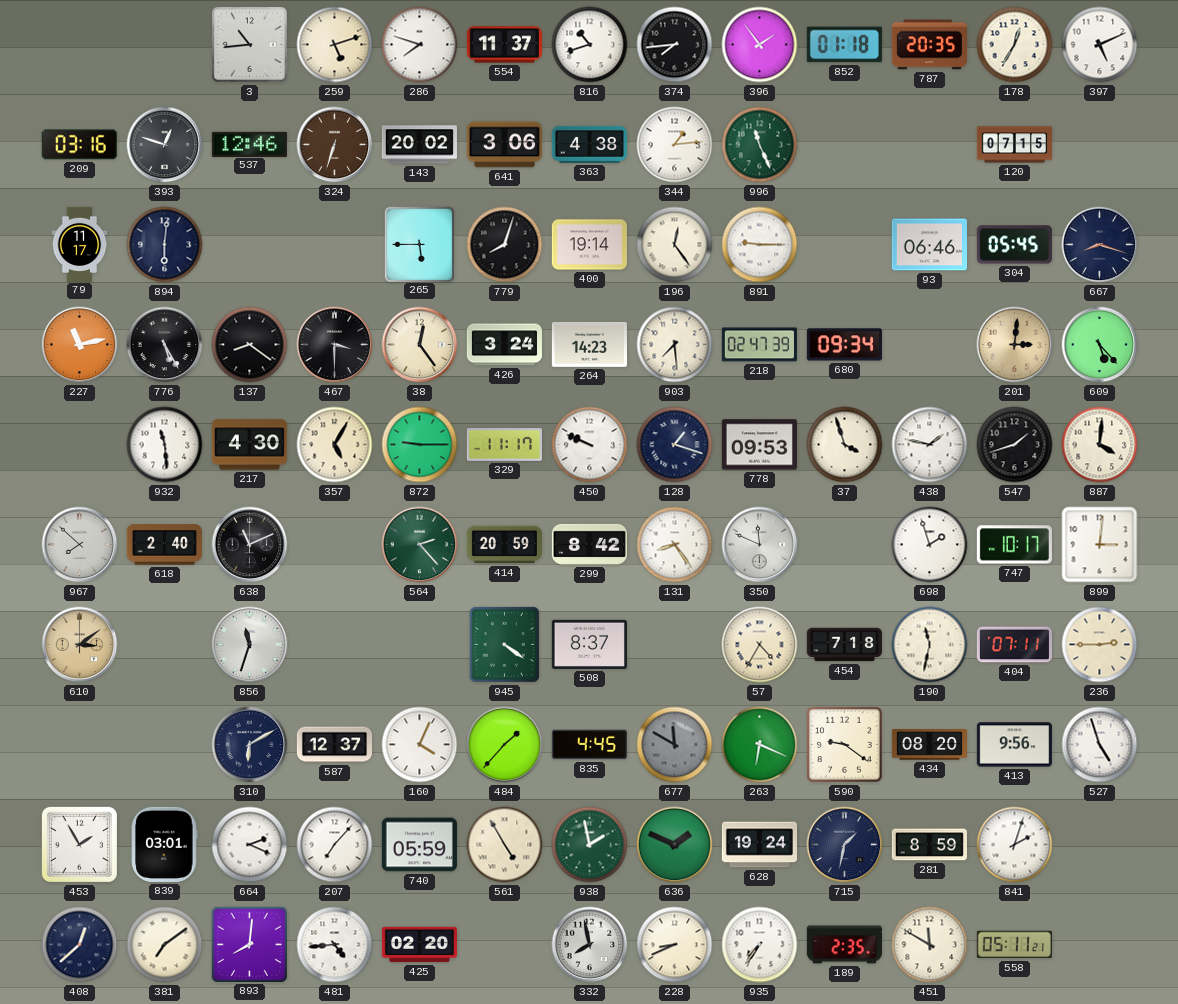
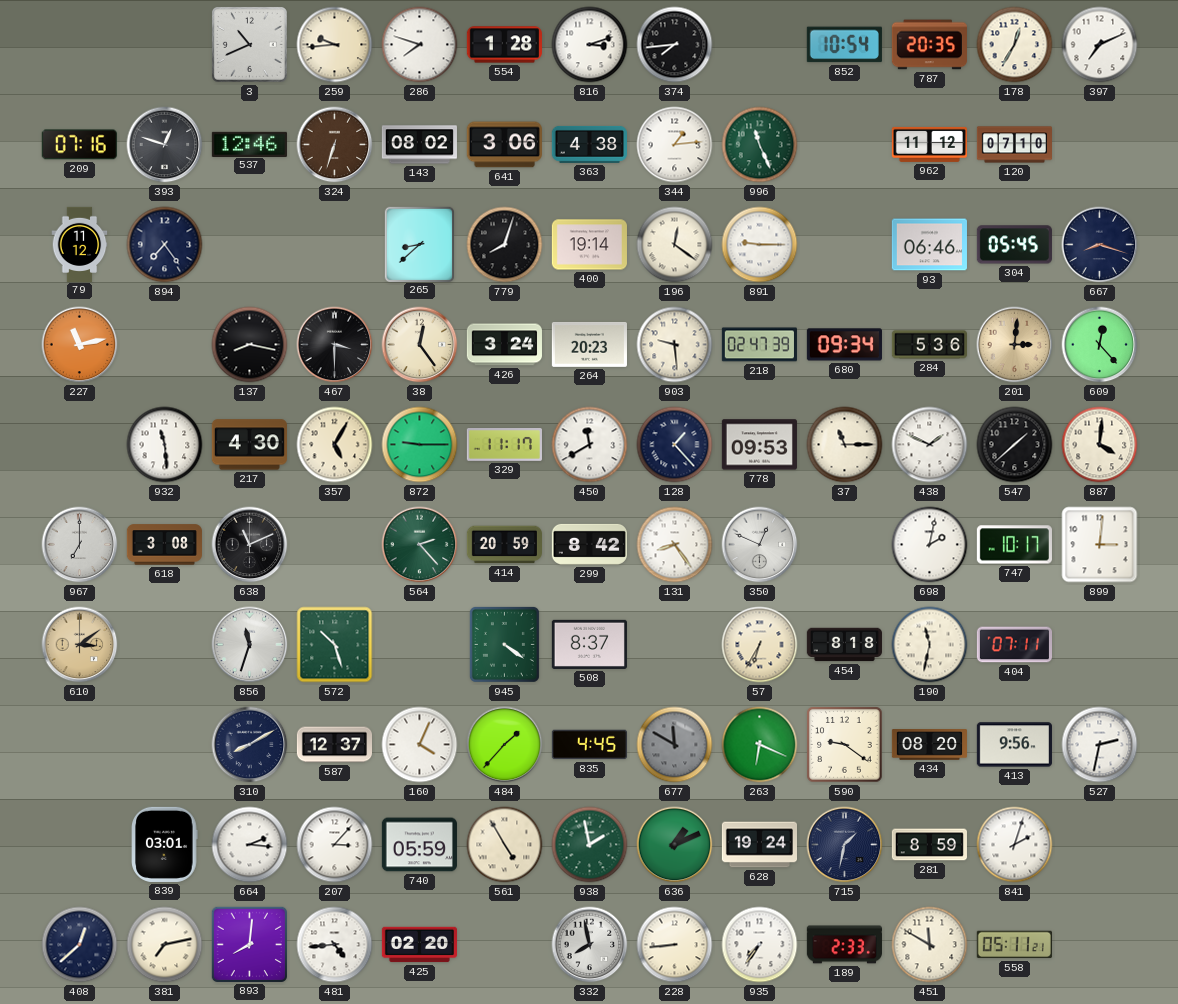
3: 10:44 -> 10:41
259: 5:12 -> 9:44
554: 11:37 -> 1:28
816: 10:42 -> 3:12
396: 1:54 -> none
852: 01:18 -> 10:54
397: 5:11 -> 7:11
209: 03:16 -> 07:16
143: 20:02 -> 08:02
962: none -> 11:12
120: 07:15 -> 07:10
79: 11:17 -> 11:12
894: 6:01 -> 7:24
265: 5:45 -> 8:38
196: 12:24 -> 12:21
776: 5:25 -> none
137: 8:21 -> 8:17
264: 14:23 -> 20:23
903: 7:29 -> 9:29
284: none -> 5:36
609: 5:23 -> 12:23
450: 9:49 -> 11:40
128: 1:18 -> 1:23
37: 3:57 -> 11:15
438: 1:47 -> 1:49
547: 1:42 -> 1:38
967: 7:52 -> 7:00
618: 2:40 -> 3:08
350: 11:49 -> 12:49
698: 1:57 -> 2:02
572: none -> 10:27
57: 4:35 -> 6:35
454: 7:18 -> 8:18
236: 2:45 -> none
310: 6:10 -> 8:10
527: 4:57 -> 2:32
453: 1:55 -> none
664: 2:19 -> 2:16
207: 7:07 -> 3:07
636: 1:49 -> 1:11
381: 7:09 -> 7:13
228: 8:41 -> 8:44
189: 2:35 -> 2:33
